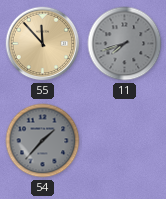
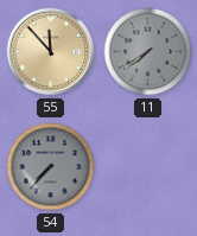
11: 7:42 -> 7:39
54: 1:37 -> 7:37
